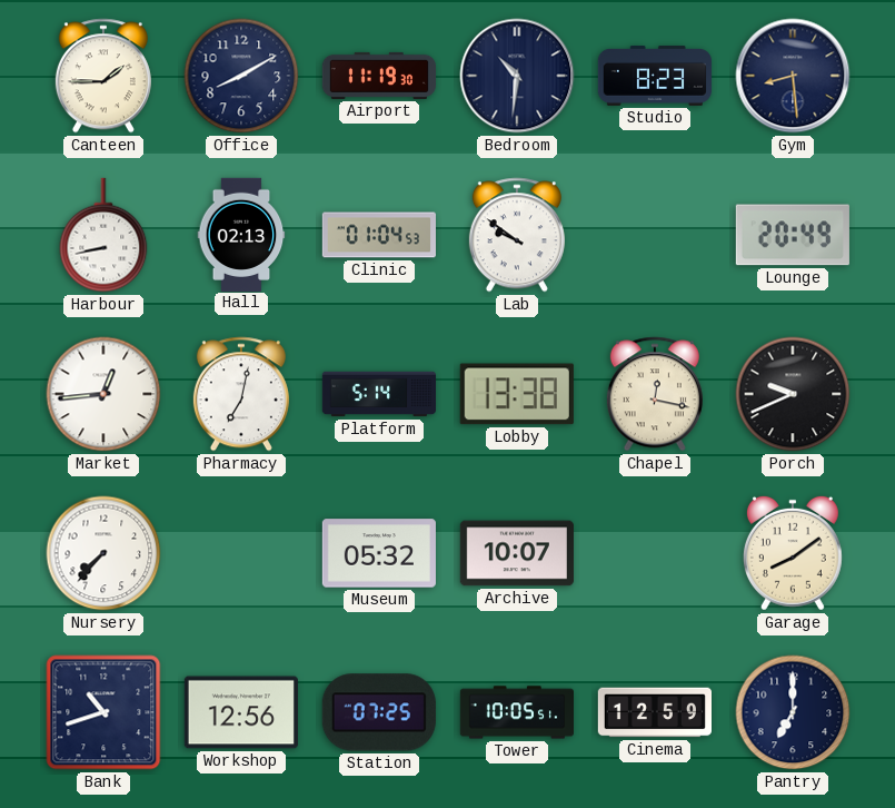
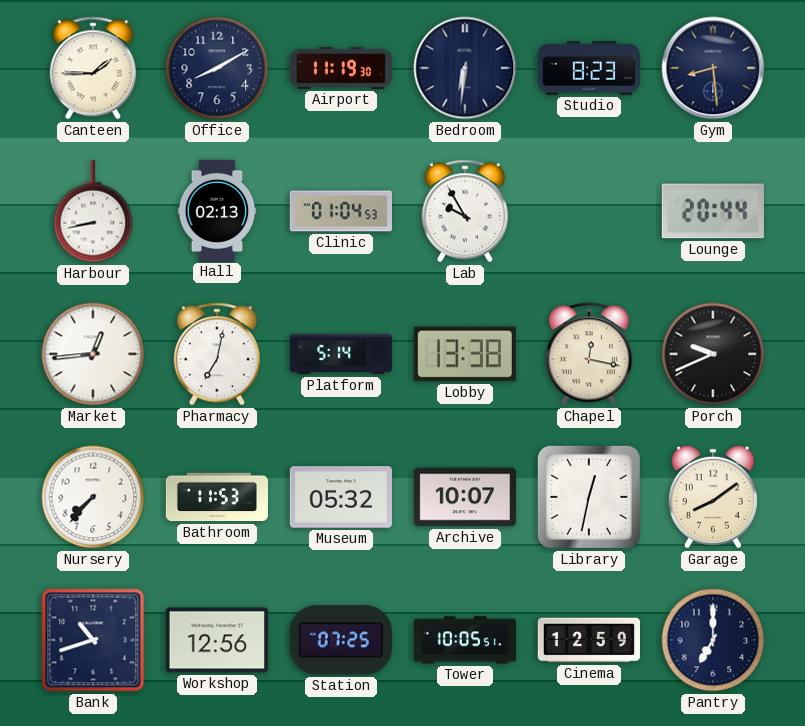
Bedroom: 10:31 -> 6:31
Lab: 9:51 -> 9:55
Lounge: 20:49 -> 20:44
Bathroom: none -> 11:53
Library: none -> 12:32
